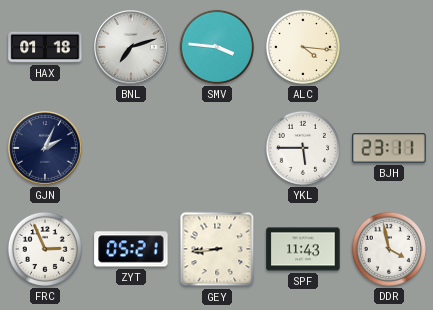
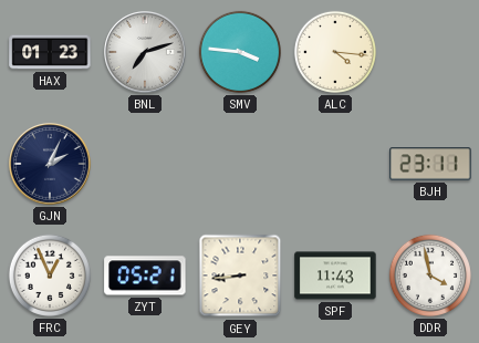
HAX: 01:18 -> 01:23
YKL: 5:45 -> none
FRC: 2:56 -> 12:56
